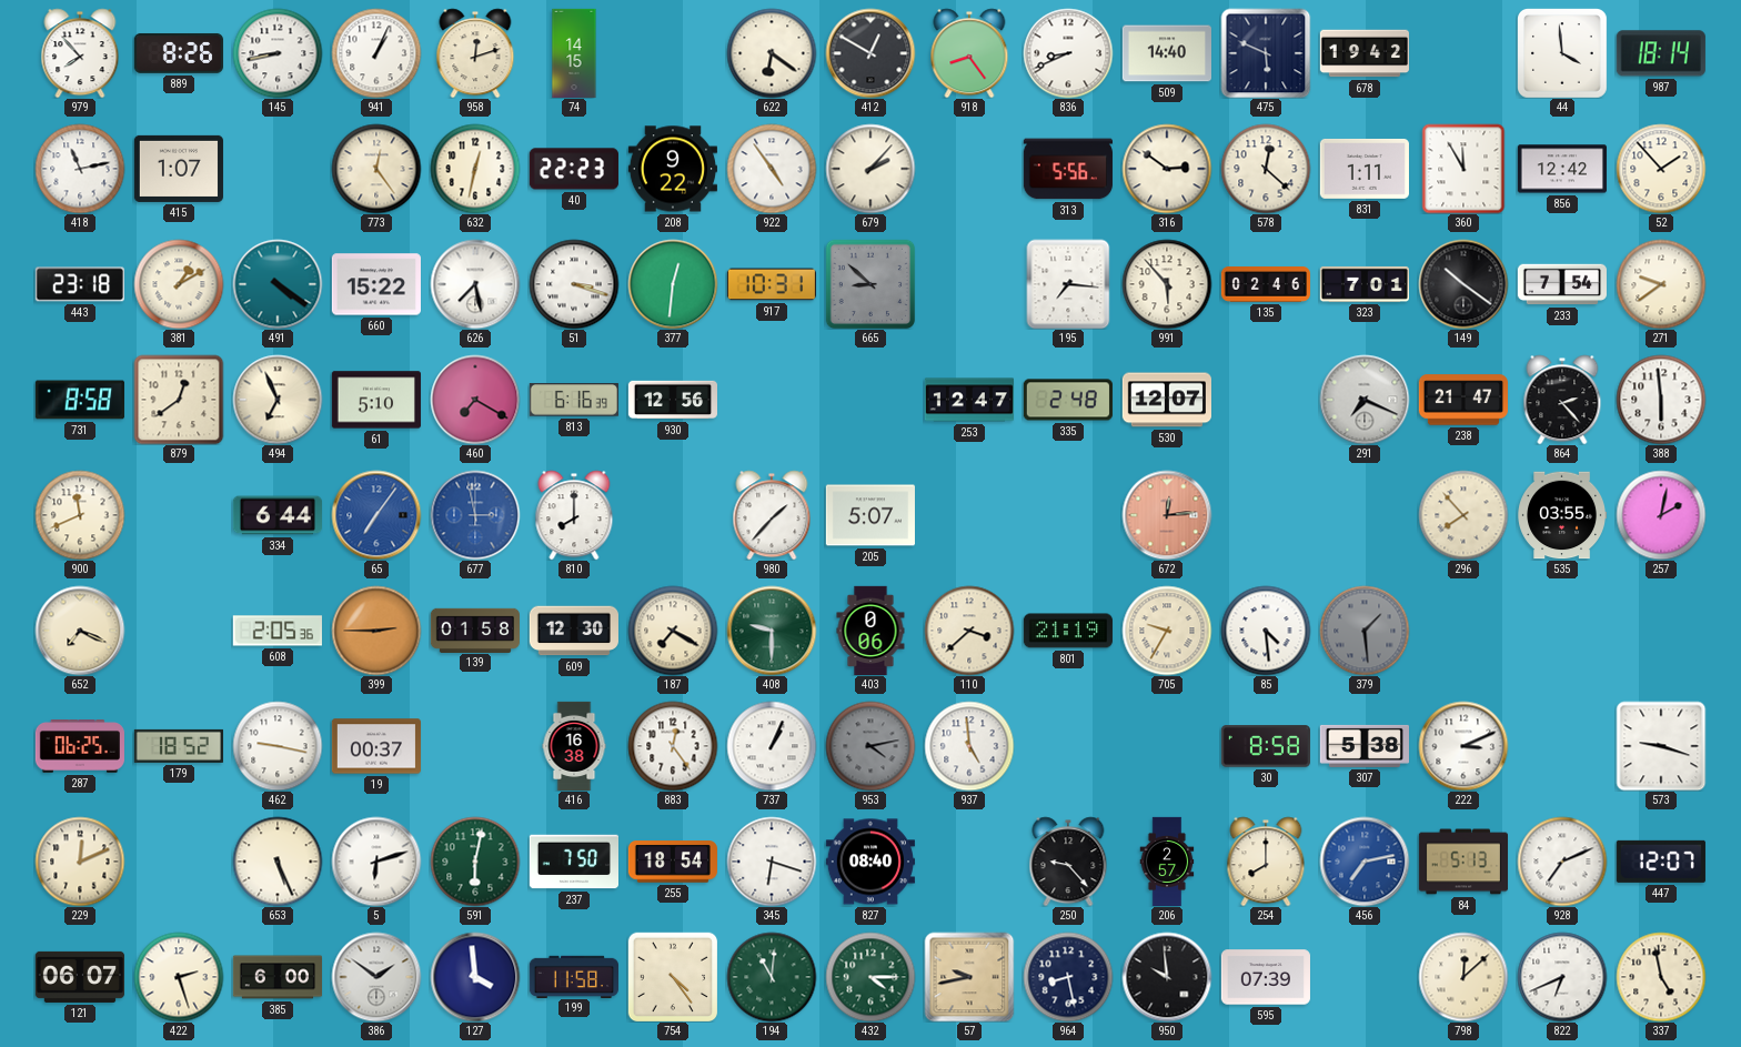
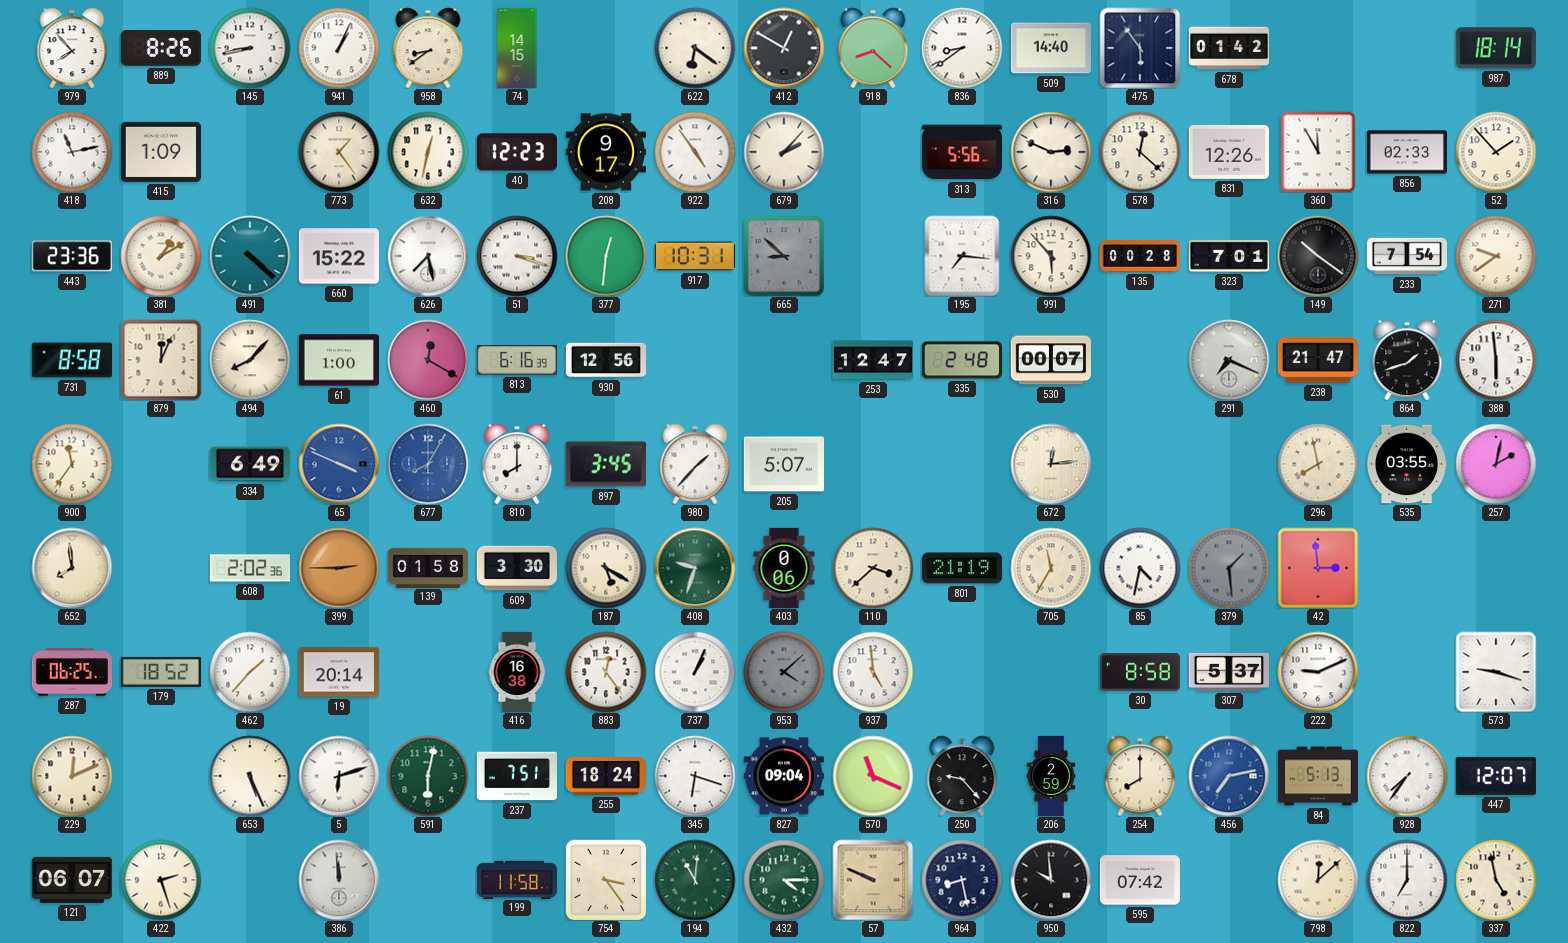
958: 12:12 -> 8:39
918: 8:24 -> 8:22
836: 8:41 -> 8:39
475: 5:49 -> 5:54
678: 19:42 -> 01:42
44: 3:59 -> none
415: 1:07 -> 1:09
773: 12:24 -> 1:24
40: 22:23 -> 12:23
208: 9:22 -> 9:17
316: 2:51 -> 2:49
831: 1:11 -> 12:26
856: 12:42 -> 02:33
443: 23:18 -> 23:36
491: 4:21 -> 4:22
135: 02:46 -> 00:28
879: 12:39 -> 12:04
494: 6:56 -> 8:07
61: 5:10 -> 1:00
460: 7:20 -> 12:20
530: 12:07 -> 00:07
864: 2:23 -> 1:42
900: 11:41 -> 11:36
334: 6:44 -> 6:49
65: 7:06 -> 3:49
677: 2:58 -> 8:05
897: none -> 3:45
672 dial: salmon -> cream
296: 7:53 -> 7:58
652: 7:19 -> 7:59
608: 2:05 -> 2:02
609: 12:30 -> 3:30
187: 7:20 -> 5:20
408: 9:30 -> 9:33
705: 9:35 -> 11:35
85: 4:29 -> 4:32
42: none -> 2:59
462: 9:17 -> 1:37
19: 00:37 -> 20:14
953: 4:13 -> 4:08
307: 5:38 -> 5:37
222: 3:11 -> 9:11
237: 7:50 -> 7:51
255: 18:54 -> 18:24
827: 08:40 -> 09:04
570: none -> 11:19
206: 2:57 -> 2:59
928: 7:11 -> 7:36
385: 6:00 -> none
386: 1:51 -> 11:59
127: 3:59 -> none
754: 4:24 -> 3:24
57: 9:43 -> 9:49
595: 07:39 -> 07:42
822: 6:41 -> 7:00
